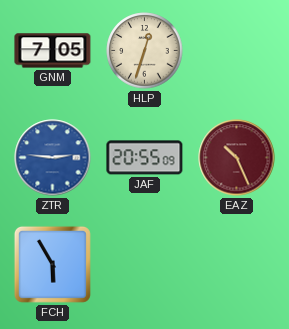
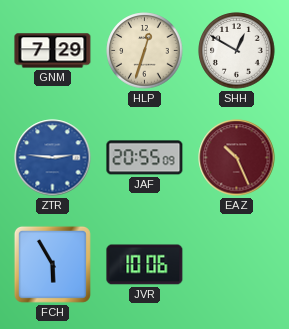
GNM: 7:05 -> 7:29
SHH: none -> 12:50
JVR: none -> 10:06
